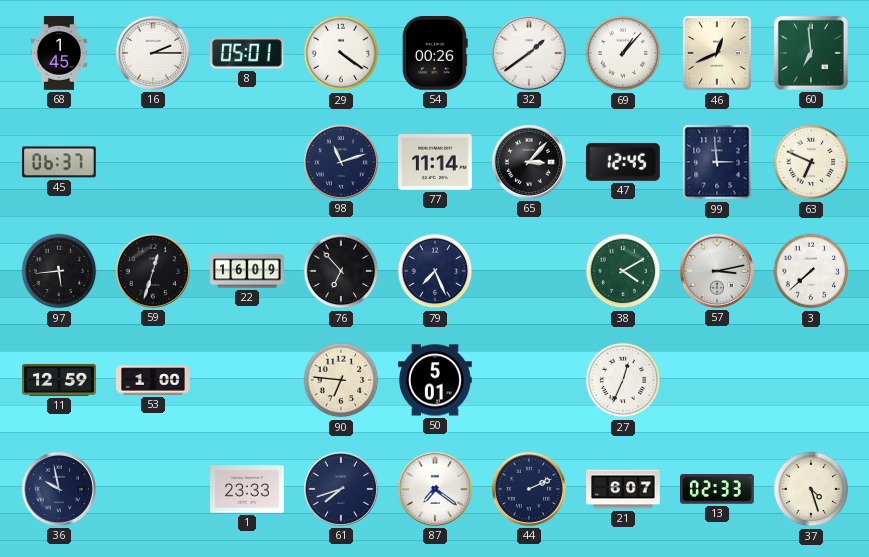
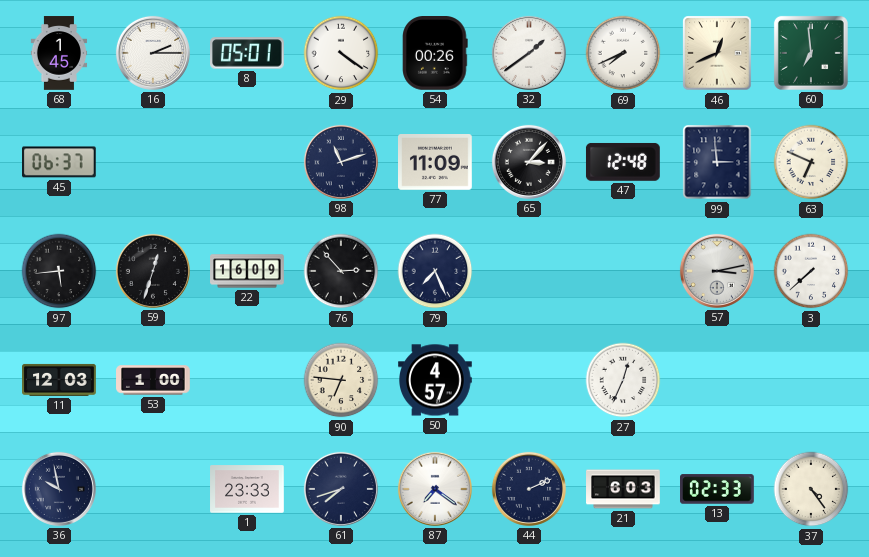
69: 1:07 -> 7:41
77: 11:14 -> 11:09
47: 12:45 -> 12:48
76: 6:53 -> 2:53
38: 4:10 -> none
11: 12:59 -> 12:03
50: 5:01 -> 4:57
21: 6:07 -> 6:03
37: 4:27 -> 4:24
